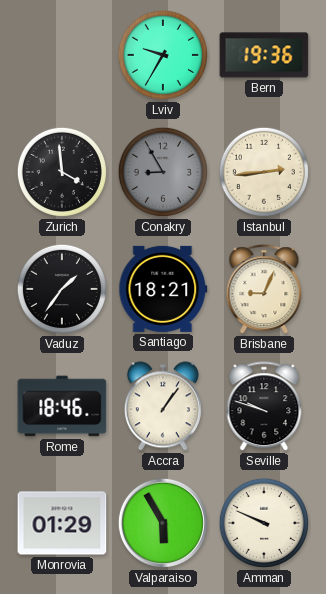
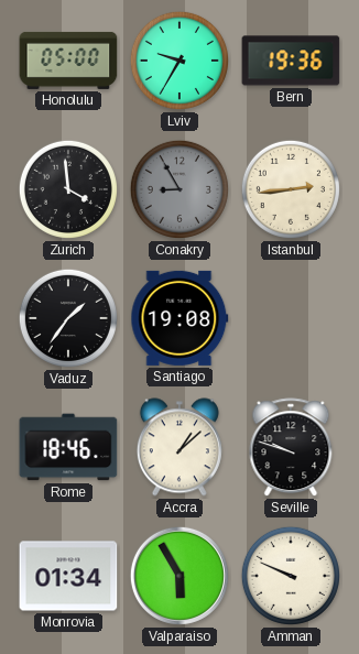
Honolulu: none -> 05:00
Santiago: 18:21 -> 19:08
Brisbane: 9:04 -> none
Accra: 1:06 -> 1:08
Monrovia: 01:29 -> 01:34
